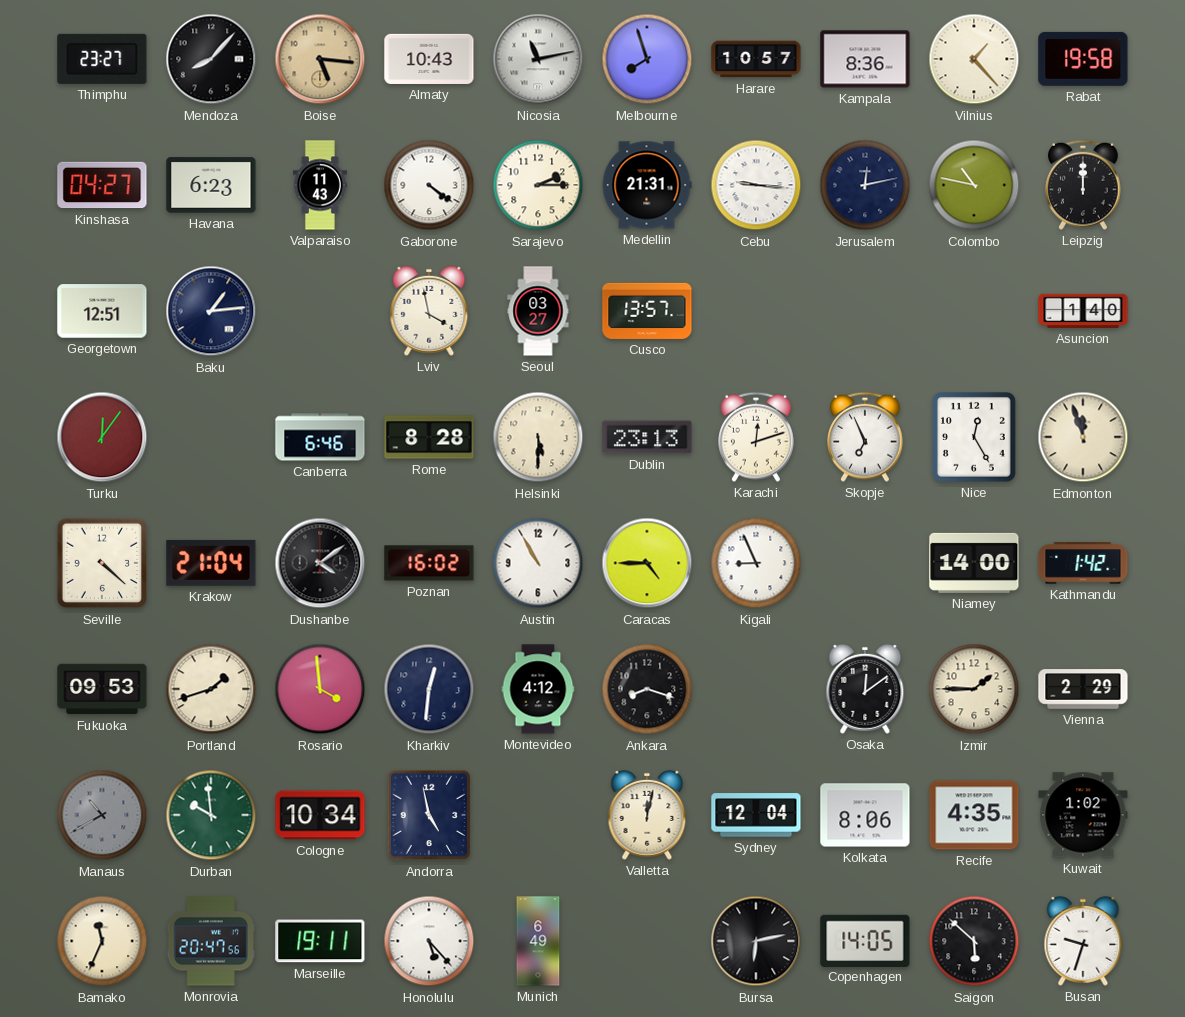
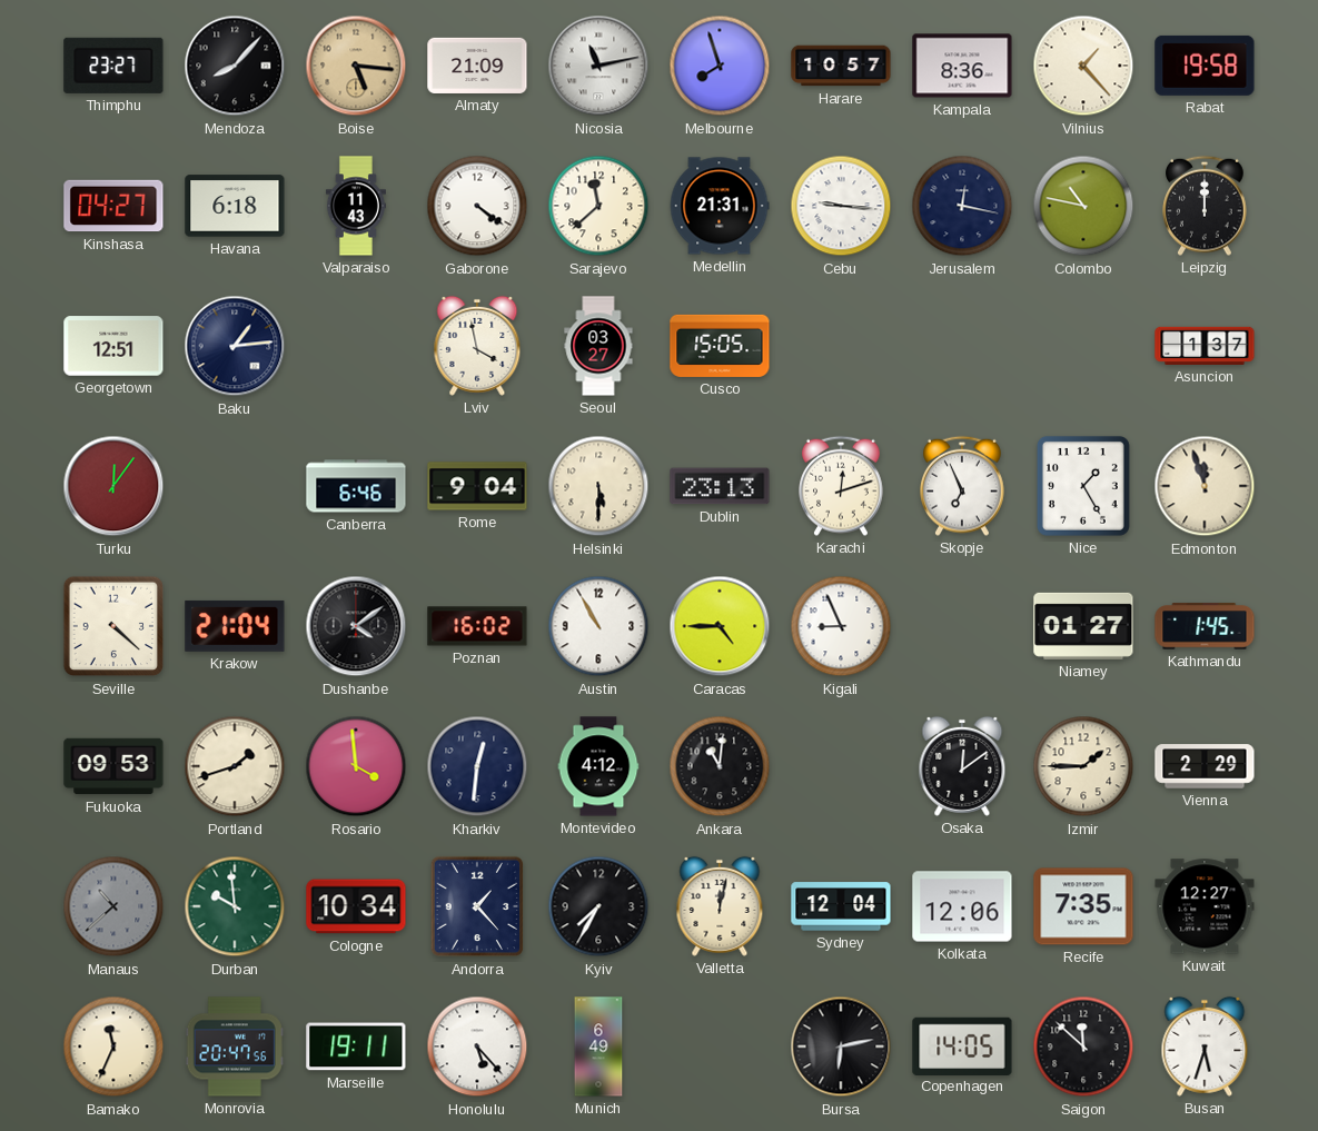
Almaty: 10:43 -> 21:09
Havana: 6:23 -> 6:18
Sarajevo: 2:15 -> 11:38
Jerusalem: 12:13 -> 12:17
Cusco: 13:57 -> 15:05
Asuncion: 1:40 -> 1:37
Rome: 8:28 -> 9:04
Nice: 12:25 -> 1:25
Niamey: 14:00 -> 01:27
Kathmandu: 1:42 -> 1:45
Ankara: 8:18 -> 11:01
Manaus: 10:40 -> 10:38
Andorra: 4:58 -> 1:23
Kyiv: none -> 7:35
Kolkata: 8:06 -> 12:06
Recife: 4:35 -> 7:35
Kuwait: 1:02 -> 12:27
Saigon: 5:52 -> 11:52
Busan: 9:33 -> 5:33
